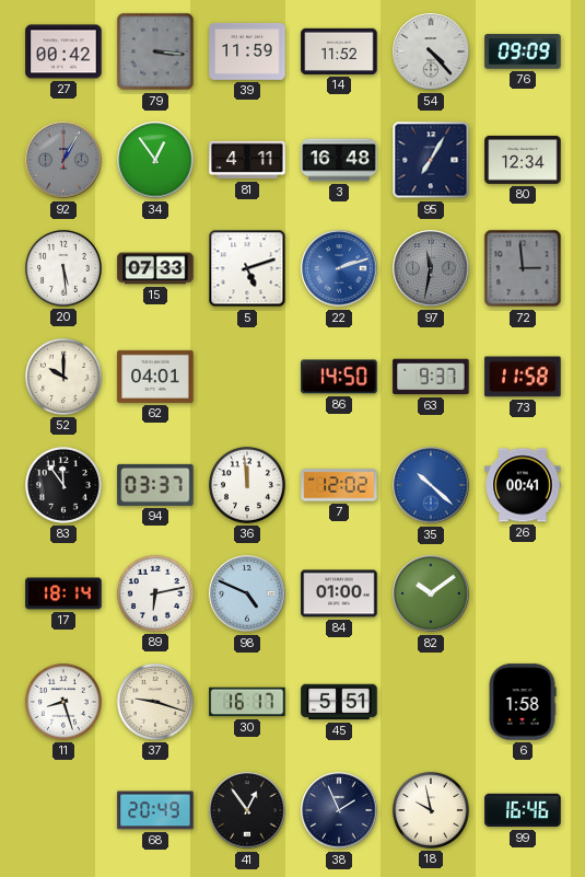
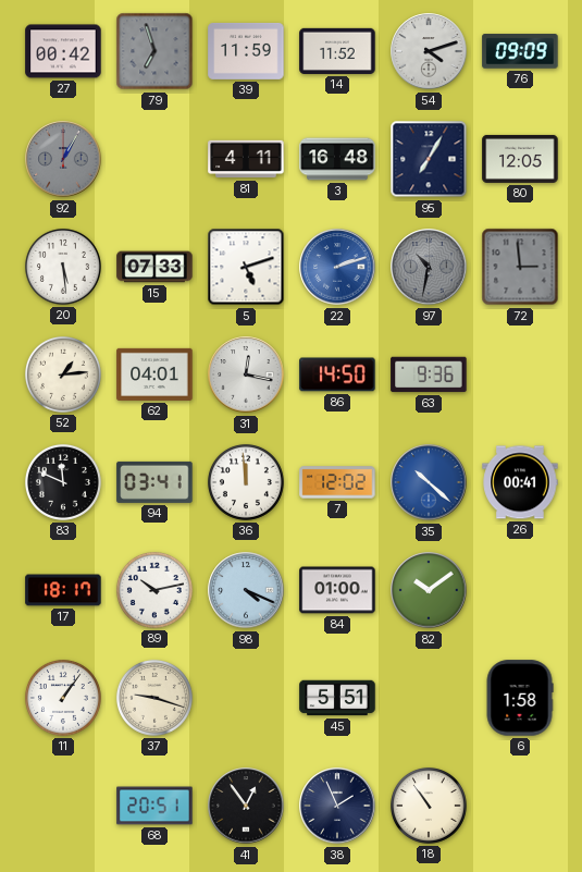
79: 3:16 -> 6:57
54: 4:23 -> 4:12
34: 12:54 -> none
80: 12:34 -> 12:05
97: 11:32 -> 10:32
52: 10:00 -> 1:14
31: none -> 12:17
63: 9:37 -> 9:36
73: 11:58 -> none
83: 11:54 -> 11:49
94: 03:37 -> 03:41
17: 18:14 -> 18:17
89: 6:13 -> 10:13
98: 4:49 -> 4:19
11: 8:27 -> 1:06
30: 16:17 -> none
68: 20:49 -> 20:51
18: 9:58 -> 10:54
99: 16:46 -> none
